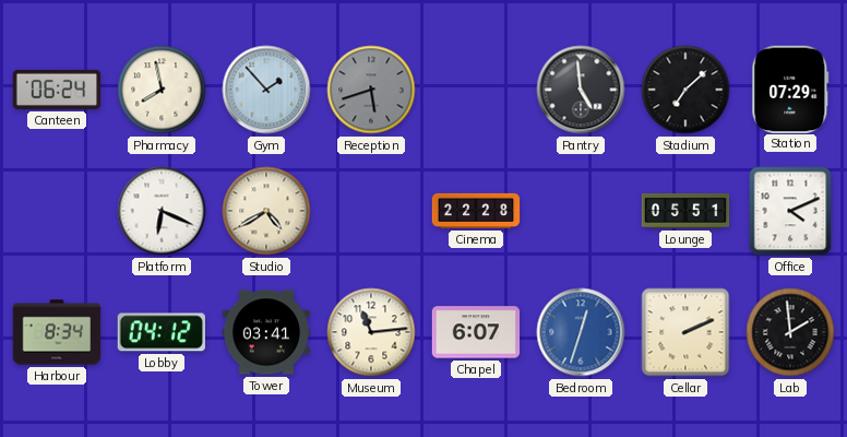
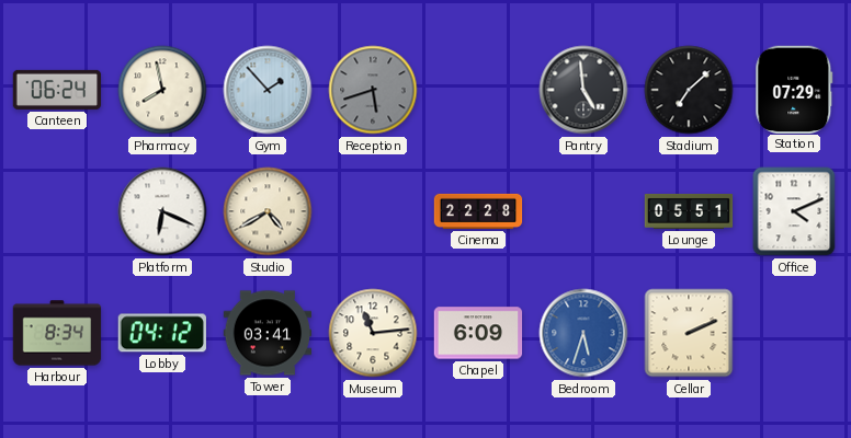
Chapel: 6:07 -> 6:09
Bedroom: 12:33 -> 5:33
Lab: 1:59 -> none
